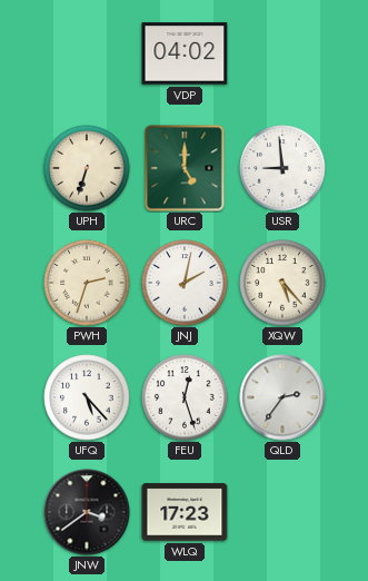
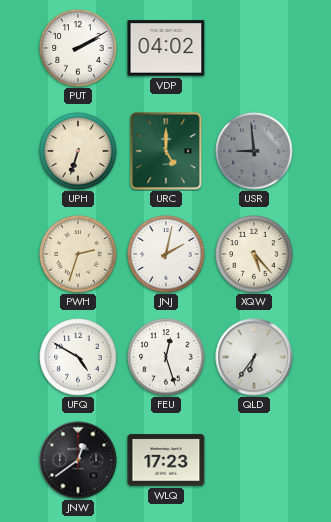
PUT: none -> 2:10
USR dial: white -> grey
UFQ: 5:23 -> 4:50
QLD: 2:36 -> 6:36
JNW: 3:39 -> 12:39
